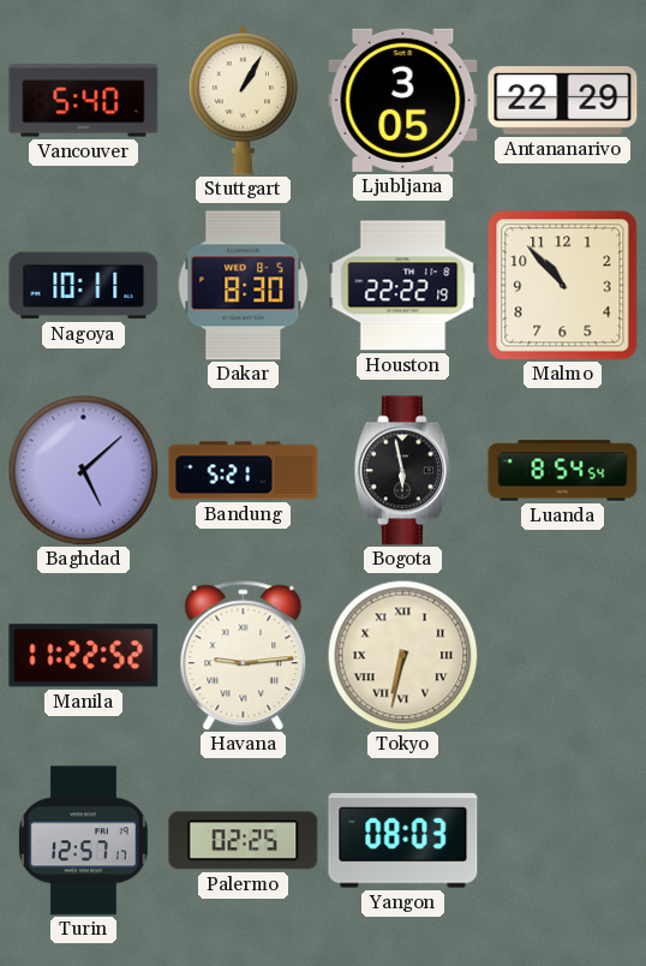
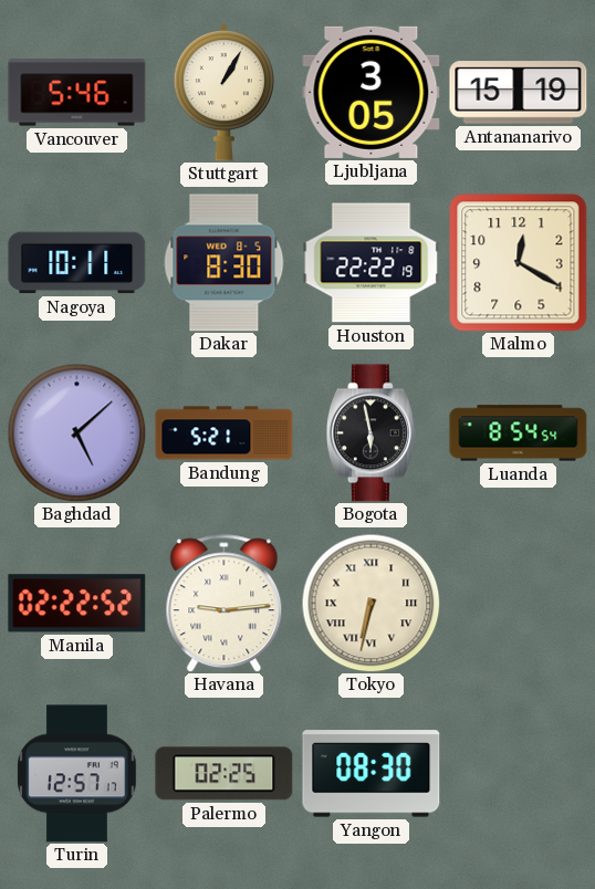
Vancouver: 5:40 -> 5:46
Antananarivo: 22:29 -> 15:19
Malmo: 10:53 -> 12:20
Manila: 11:22 -> 02:22
Yangon: 08:03 -> 08:30
